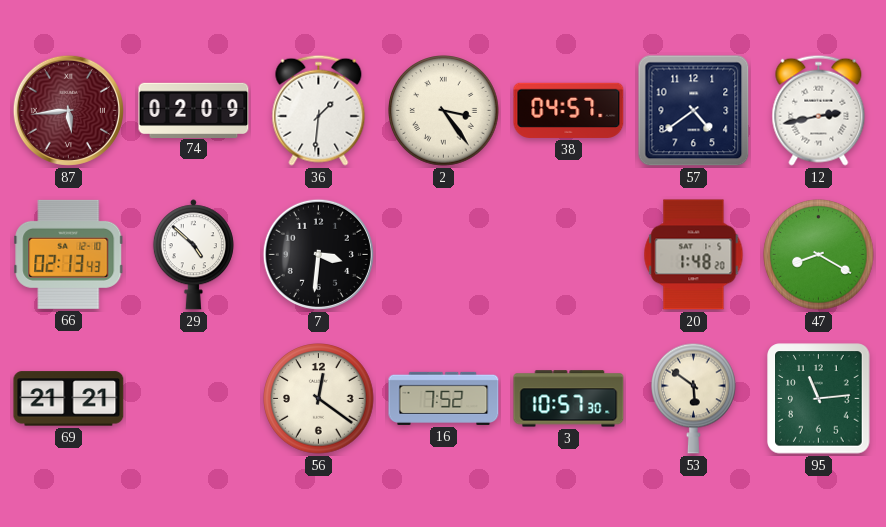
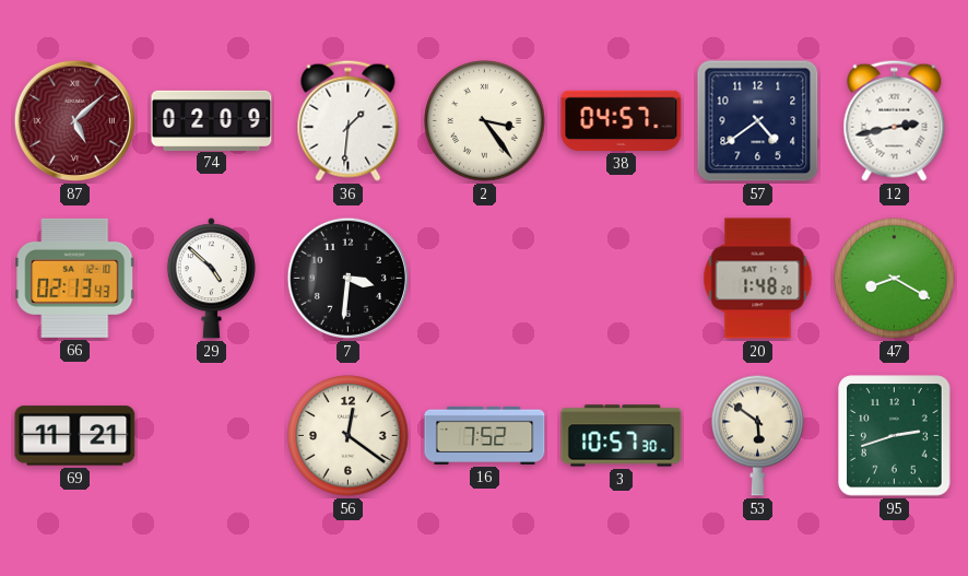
87: 5:44 -> 5:08
69: 21:21 -> 11:21
95: 11:14 -> 2:42
